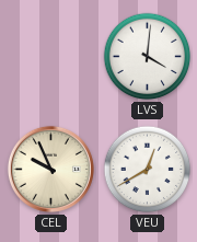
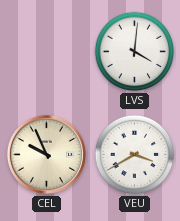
VEU: 12:40 -> 3:40
